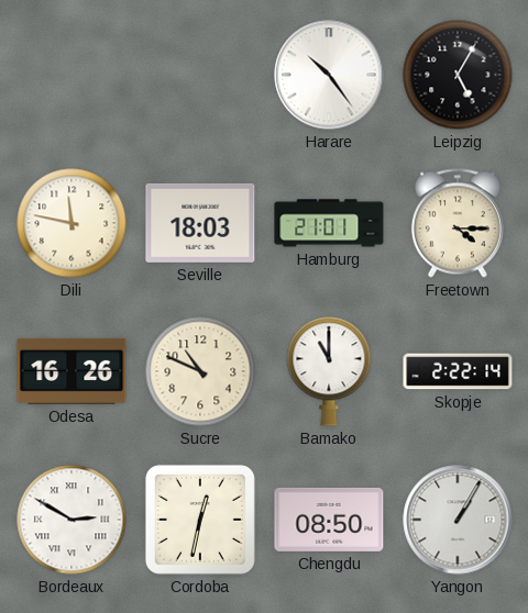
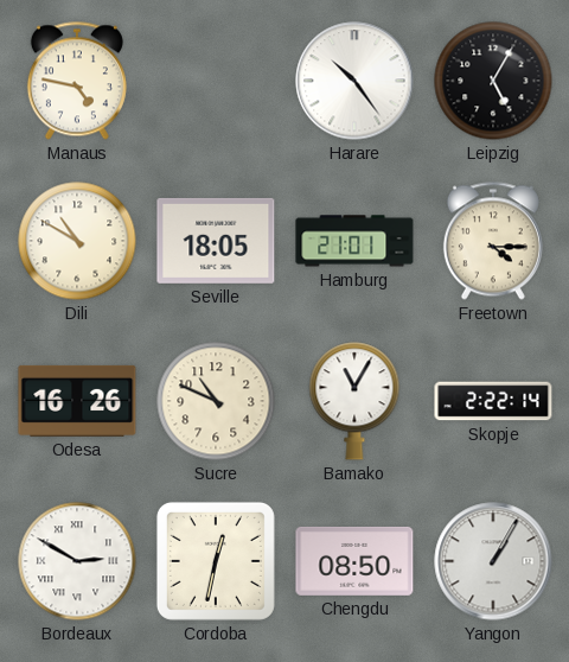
Manaus: none -> 4:47
Dili: 11:47 -> 10:50
Seville: 18:03 -> 18:05
Bamako: 11:00 -> 11:05
